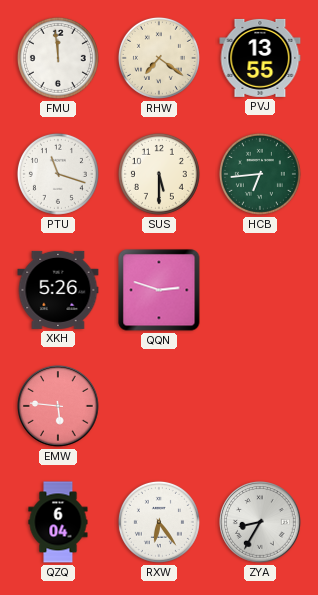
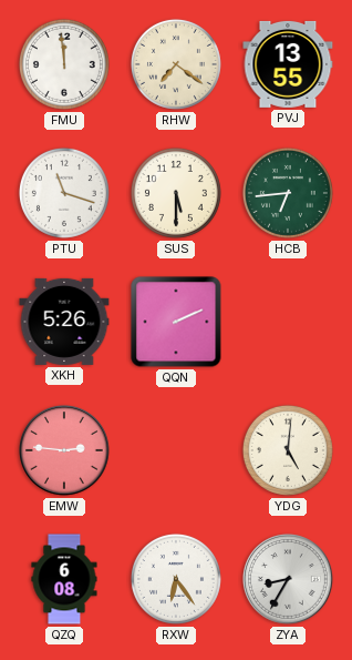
QQN: 2:48 -> 2:11
EMW: 5:46 -> 2:46
YDG: none -> 5:01
QZQ: 6:04 -> 6:08
